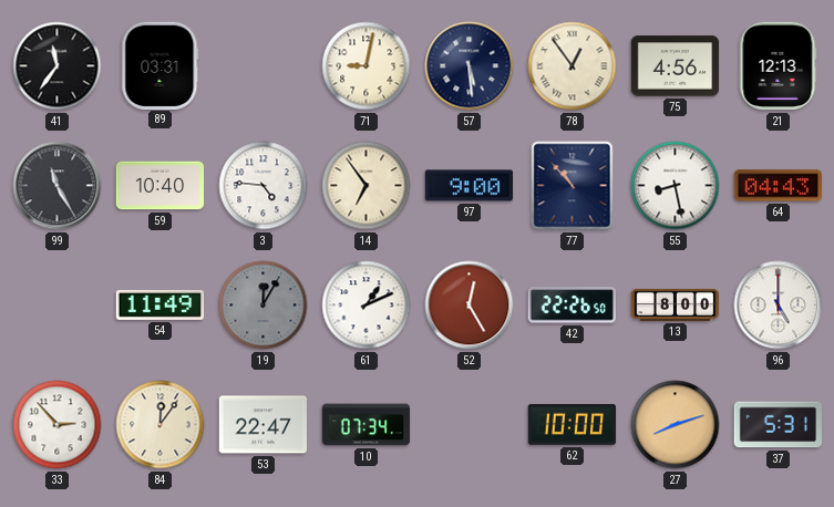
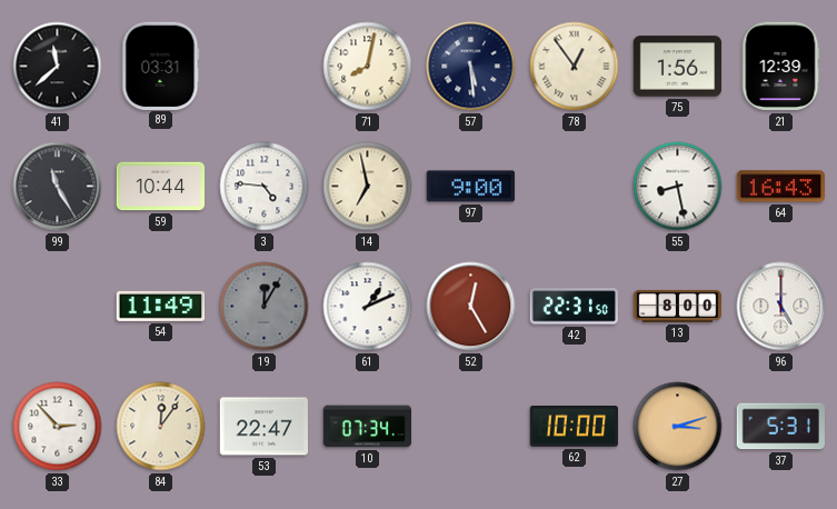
41: 11:36 -> 11:38
71: 9:02 -> 8:02
75: 4:56 -> 1:56
21: 12:13 -> 12:39
59: 10:40 -> 10:44
14: 6:54 -> 6:58
77: 10:53 -> none
64: 04:43 -> 16:43
42: 22:26 -> 22:31
27: 8:12 -> 3:12
